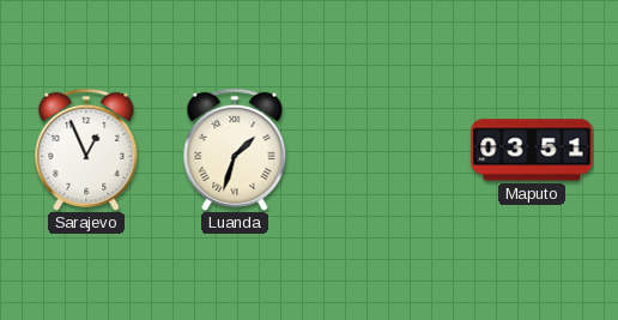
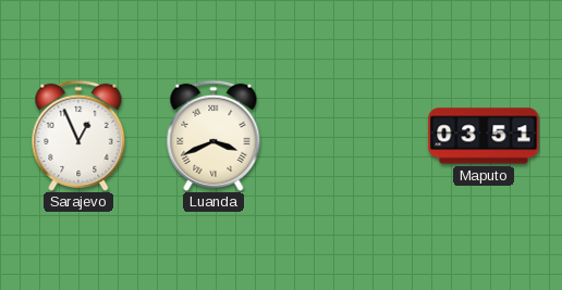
Luanda: 1:33 -> 3:41
